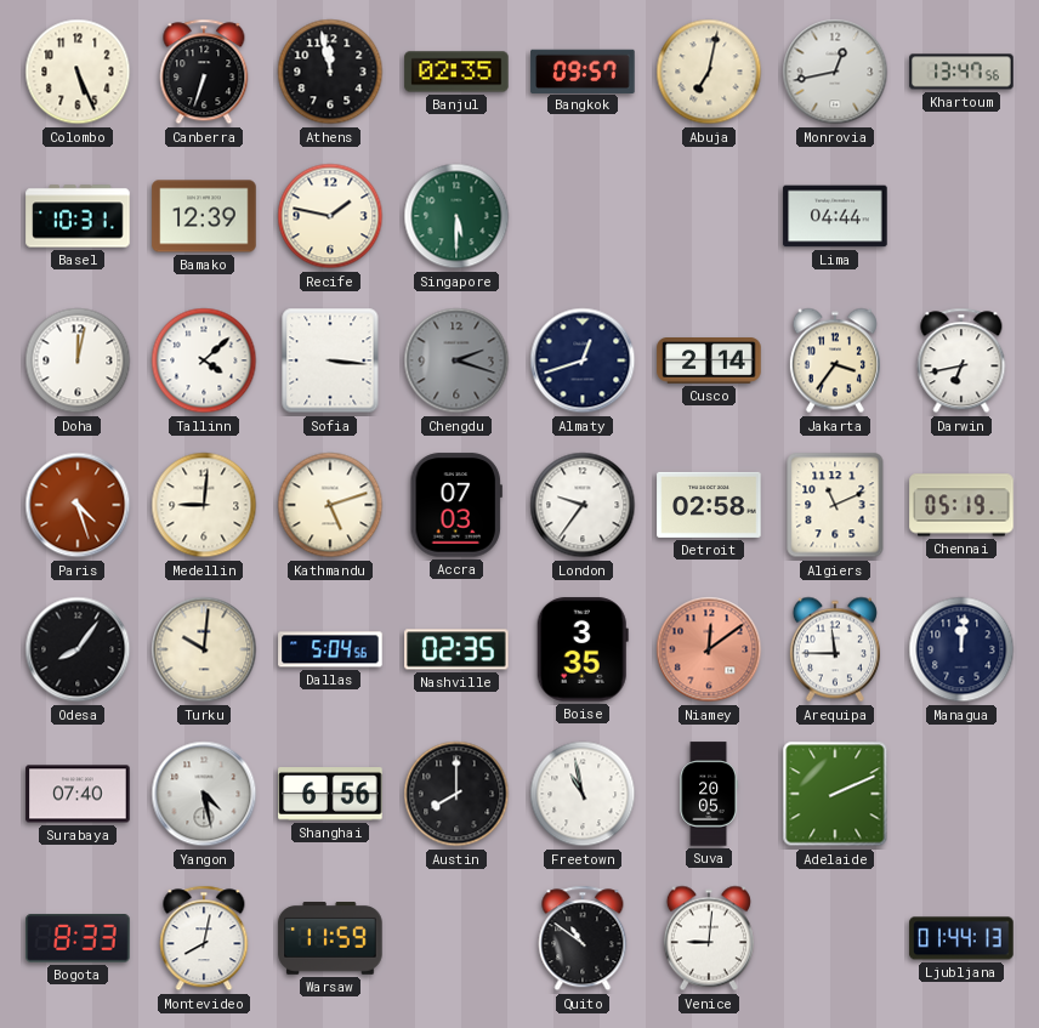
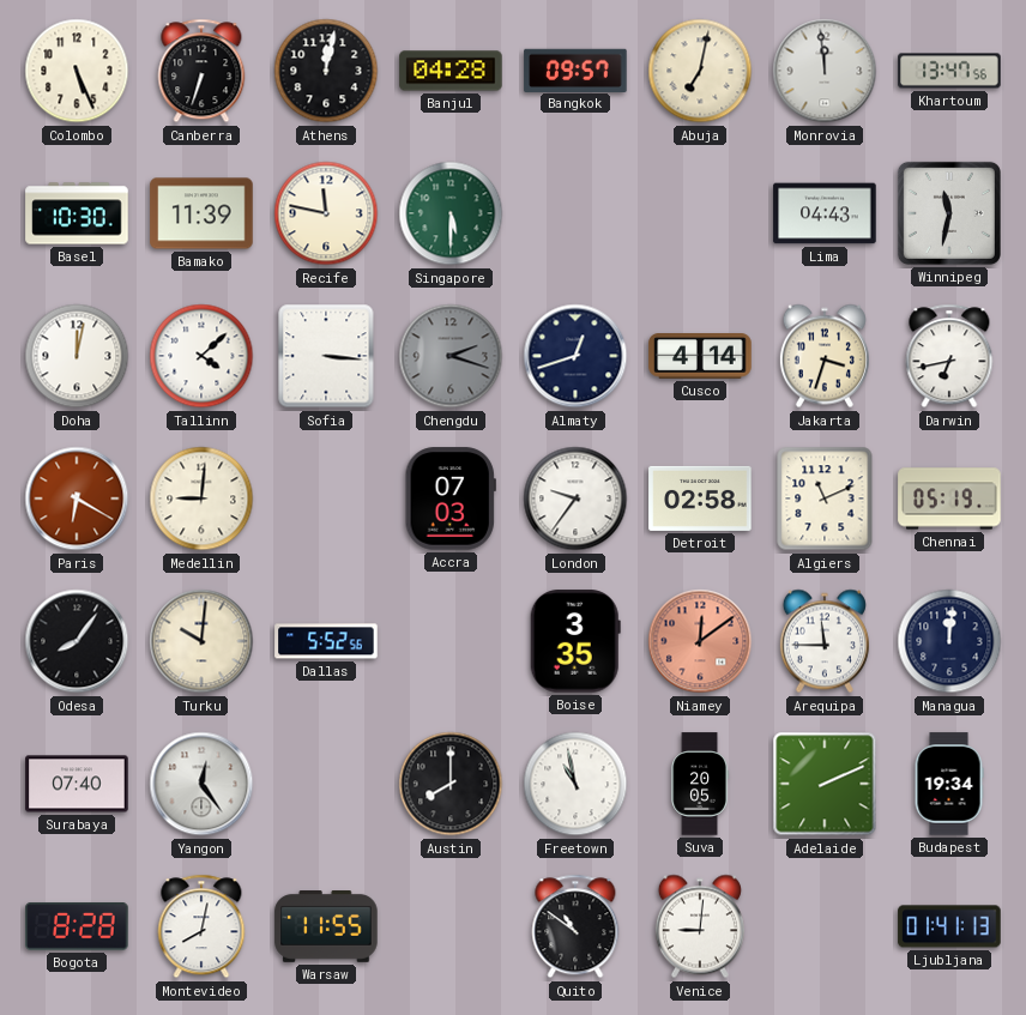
Athens: 11:58 -> 12:02
Banjul: 02:35 -> 04:28
Monrovia: 12:43 -> 11:59
Basel: 10:31 -> 10:30
Bamako: 12:39 -> 11:39
Recife: 1:47 -> 11:47
Lima: 04:44 -> 04:43
Winnipeg: none -> 11:32
Cusco: 2:14 -> 4:14
Jakarta: 3:36 -> 3:33
Paris: 4:27 -> 6:20
Kathmandu: 5:12 -> none
Dallas: 5:04 -> 5:52
Nashville: 02:35 -> none
Yangon: 4:28 -> 12:24
Shanghai: 6:56 -> none
Budapest: none -> 19:34
Bogota: 8:33 -> 8:28
Warsaw: 11:59 -> 11:55
Ljubljana: 01:44 -> 01:41
